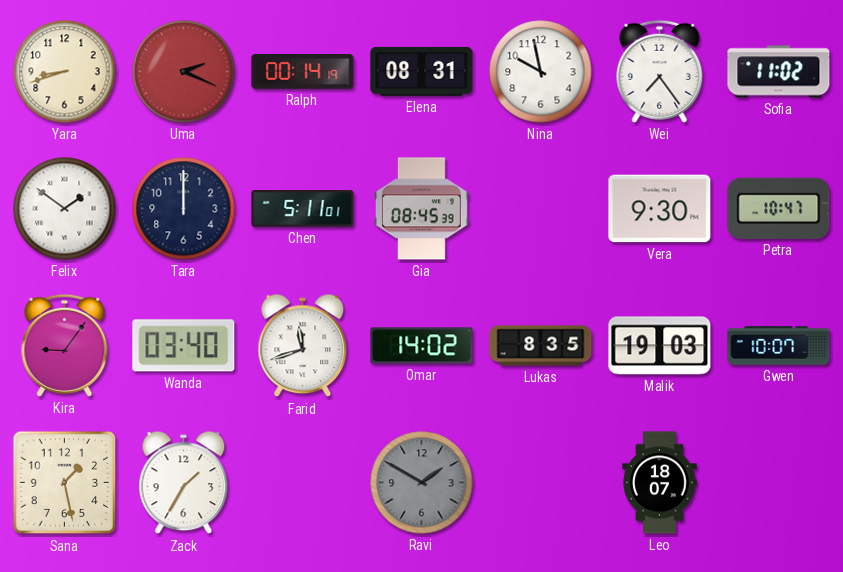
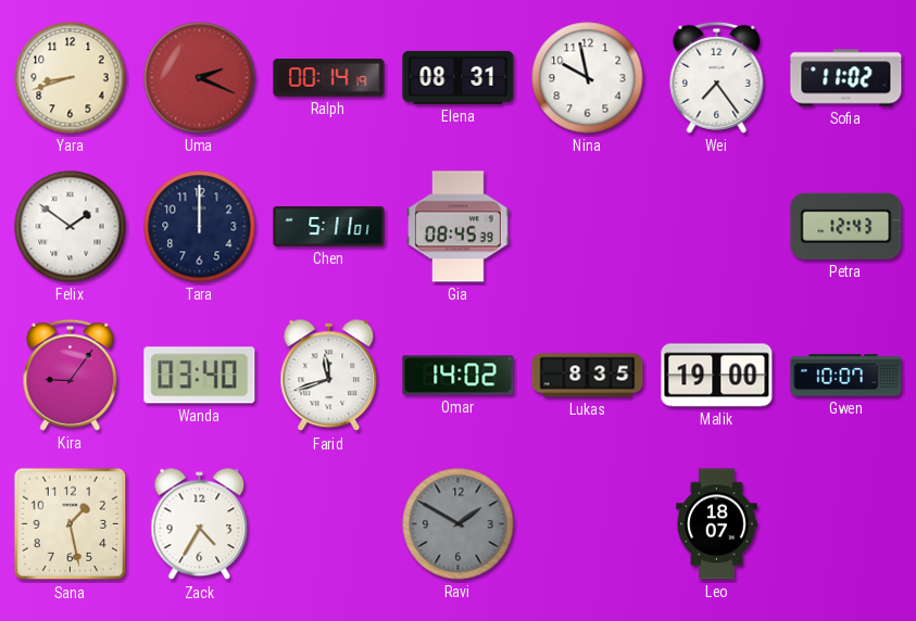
Vera: 9:30 -> none
Petra: 10:47 -> 12:43
Malik: 19:03 -> 19:00
Zack: 1:35 -> 4:35
